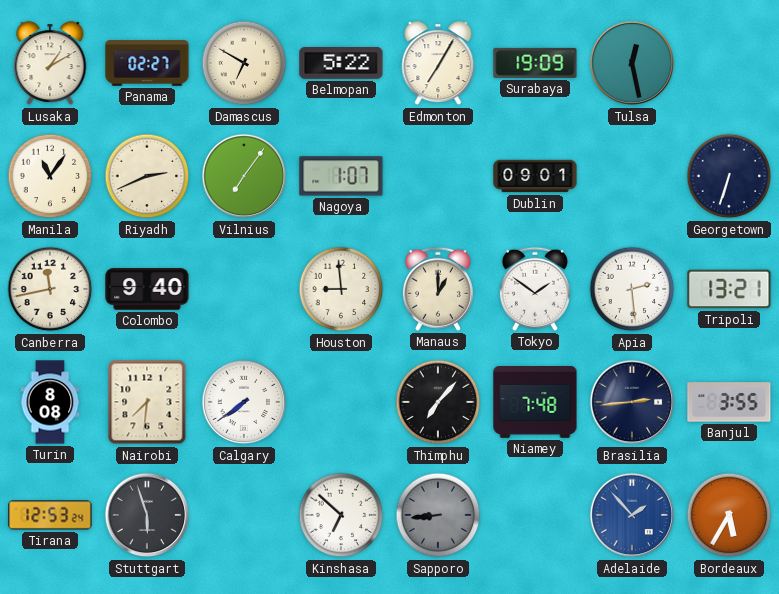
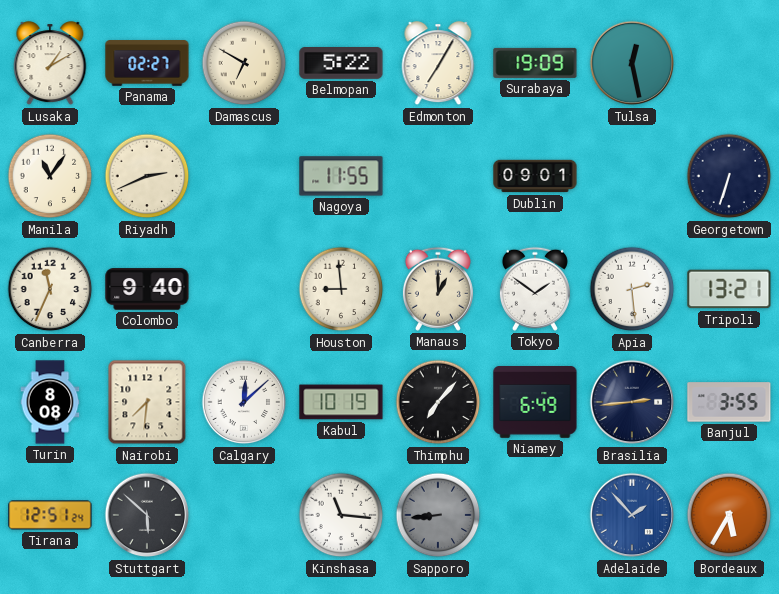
Vilnius: 7:06 -> none
Nagoya: 1:07 -> 11:55
Canberra: 11:43 -> 11:34
Calgary: 7:39 -> 12:08
Kabul: none -> 10:19
Niamey: 7:48 -> 6:49
Tirana: 12:53 -> 12:51
Stuttgart: 5:57 -> 5:52
Kinshasa: 6:52 -> 11:16
